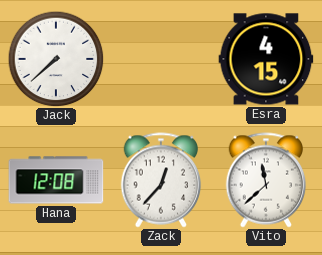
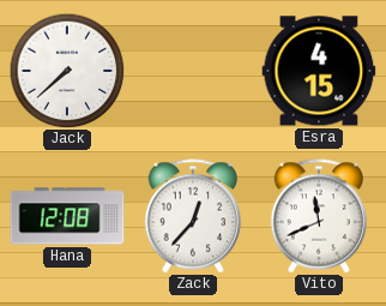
Vito: 11:38 -> 11:41
